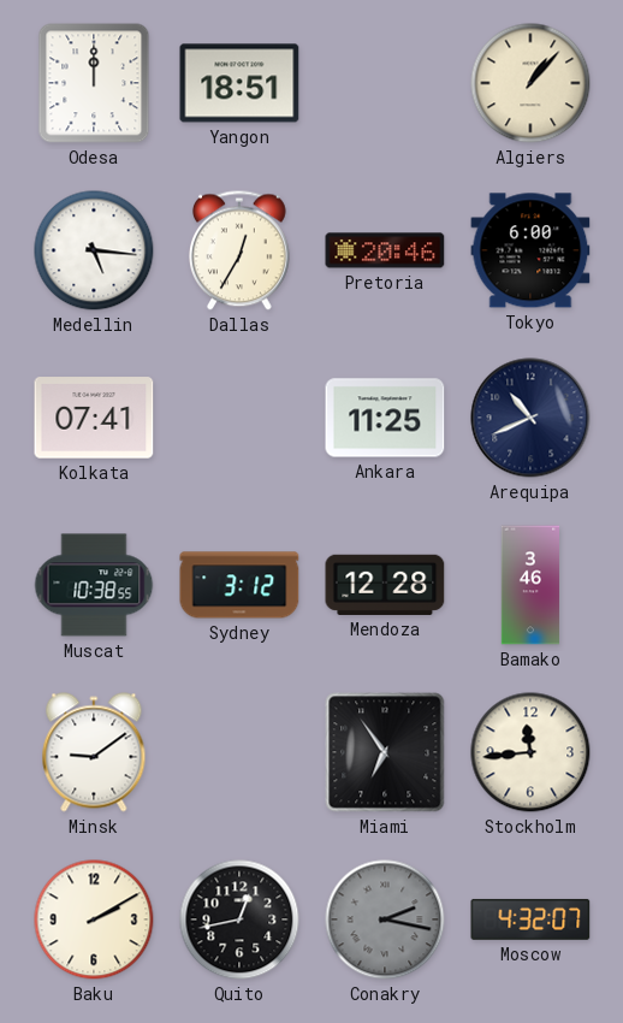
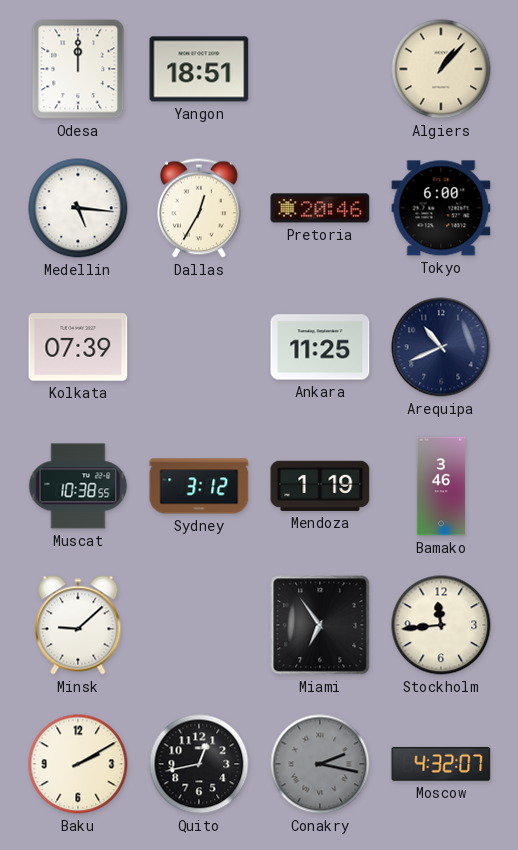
Kolkata: 07:41 -> 07:39
Mendoza: 12:28 -> 1:19
Minsk: 9:09 -> 9:08
